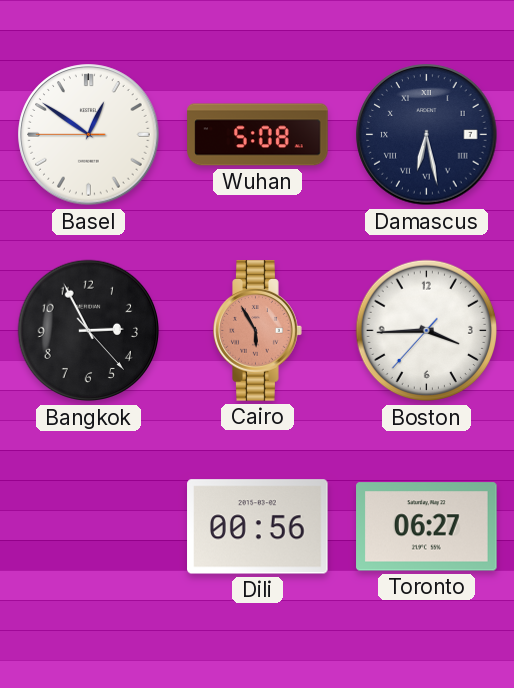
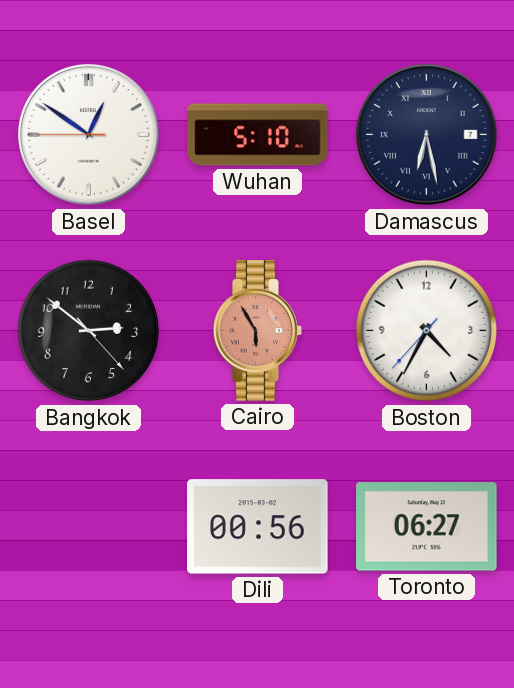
Wuhan: 5:08 -> 5:10
Bangkok: 2:55 -> 2:51
Boston: 3:44 -> 4:34
